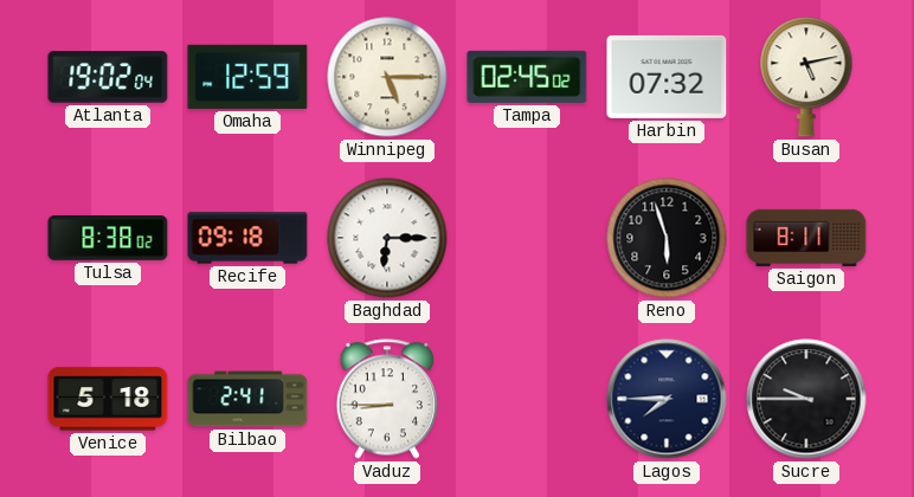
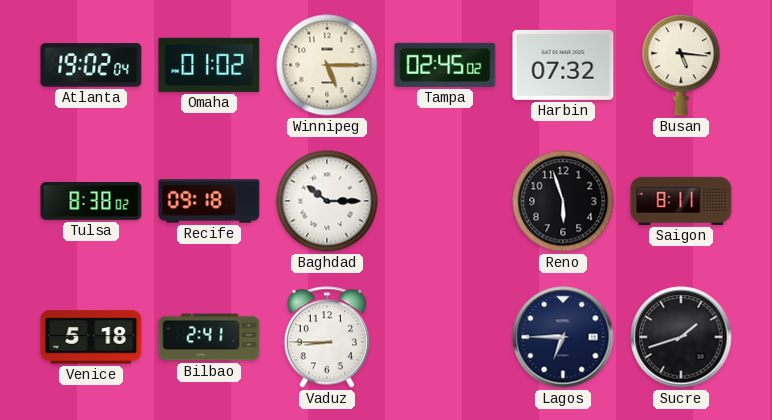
Omaha: 12:59 -> 01:02
Busan: 5:13 -> 5:16
Baghdad: 6:15 -> 10:15
Lagos: 7:45 -> 6:45
Sucre: 9:45 -> 1:42
